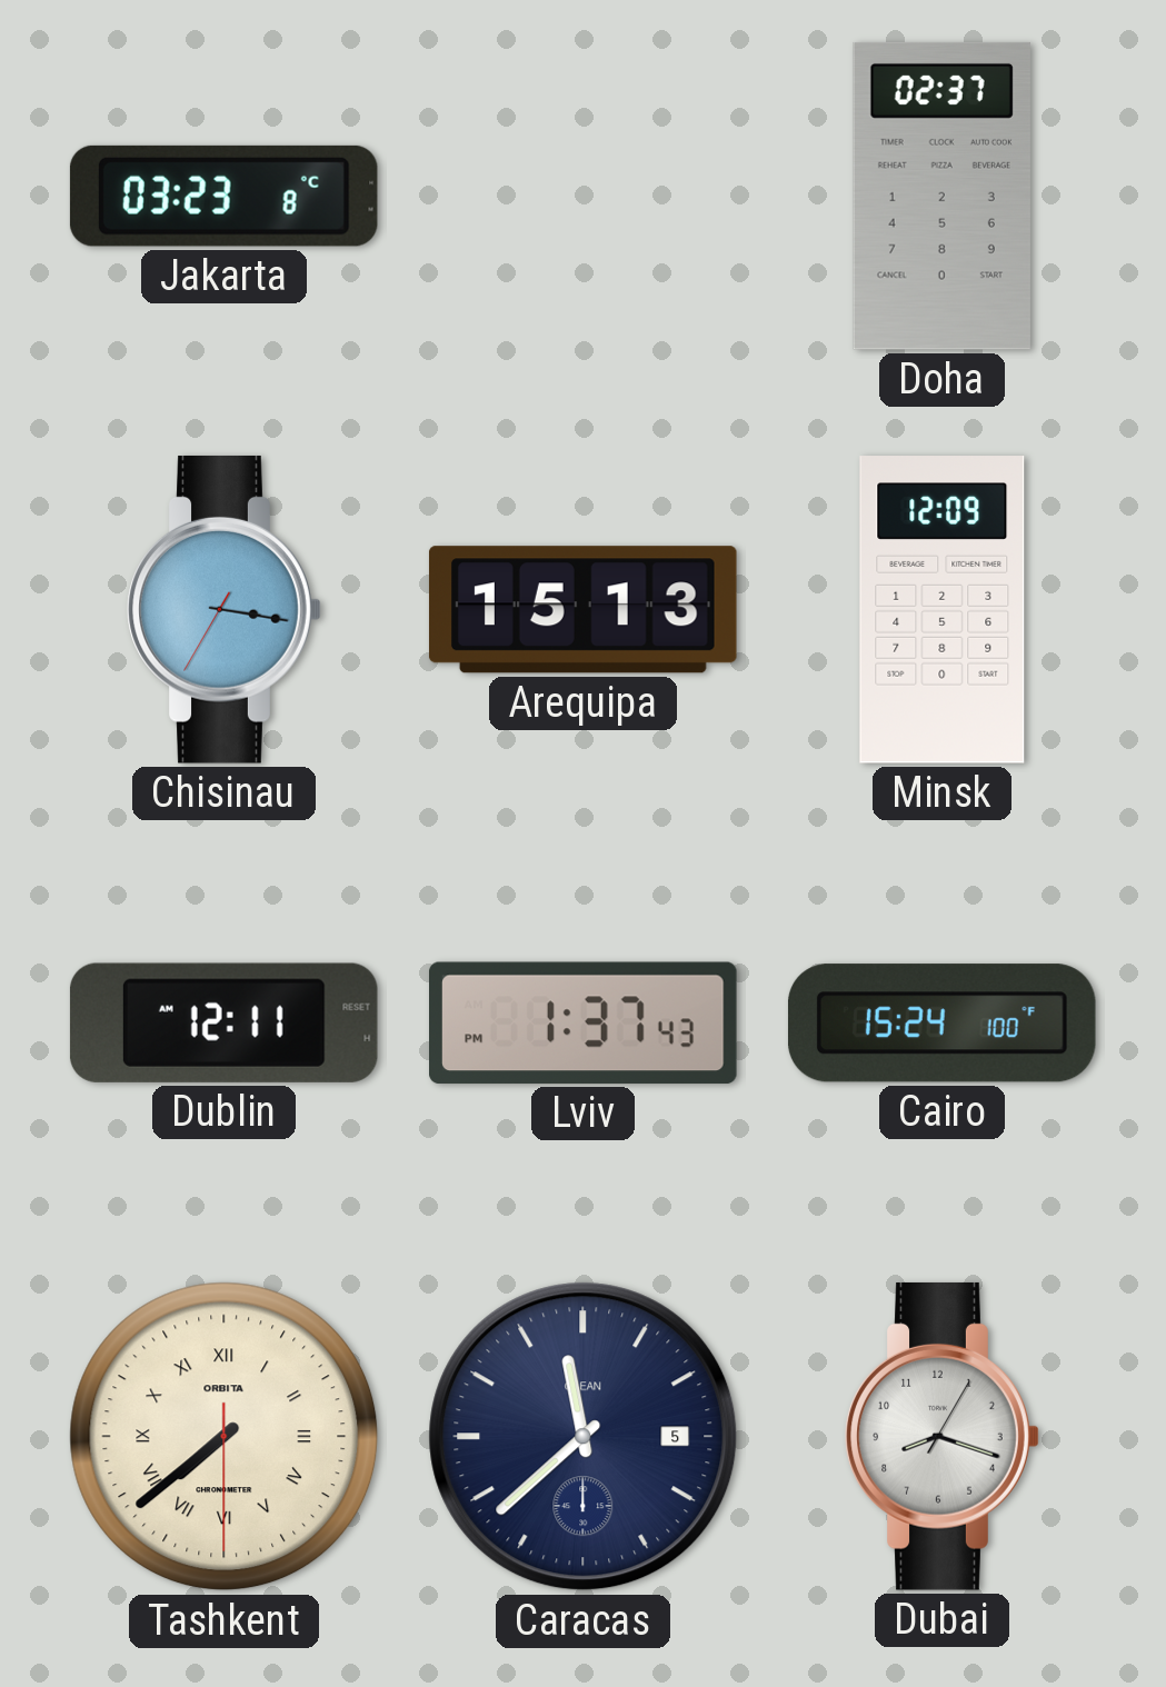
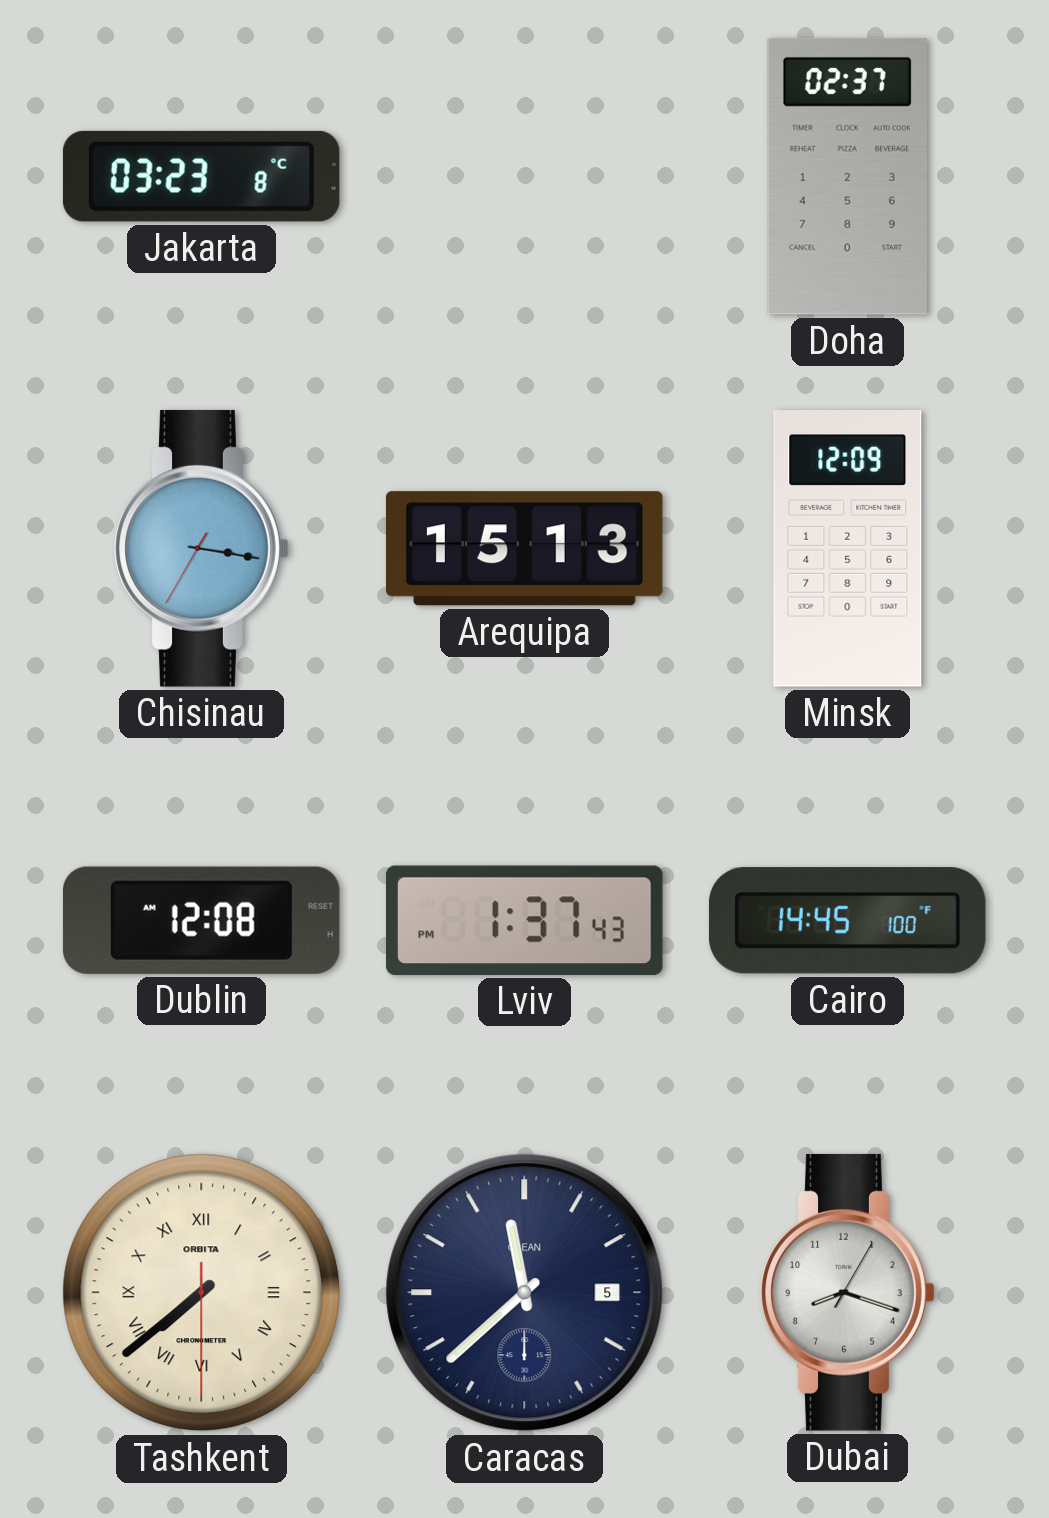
Dublin: 12:11 -> 12:08
Cairo: 15:24 -> 14:45
